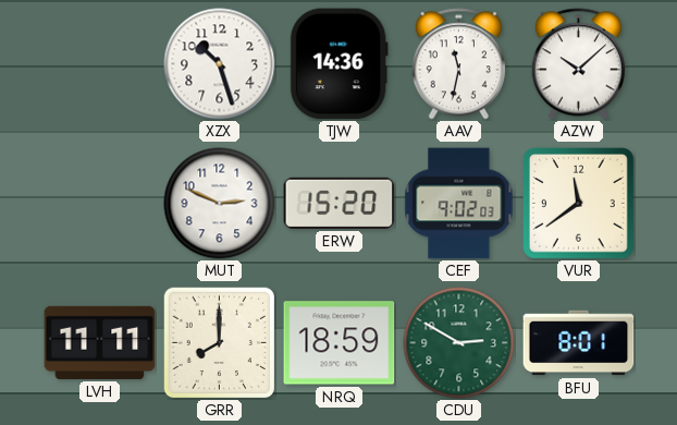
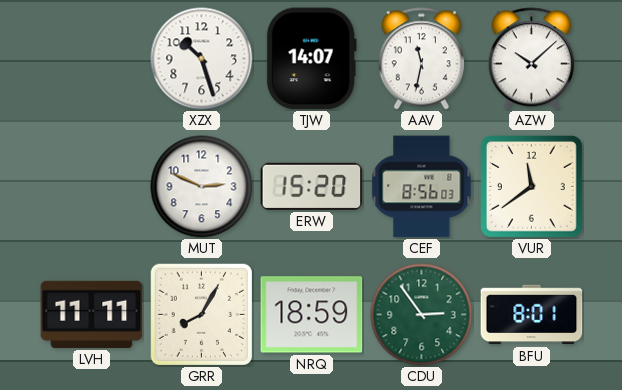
TJW: 14:36 -> 14:07
CEF: 9:02 -> 8:56
GRR: 8:00 -> 8:05
CDU: 2:50 -> 2:54
